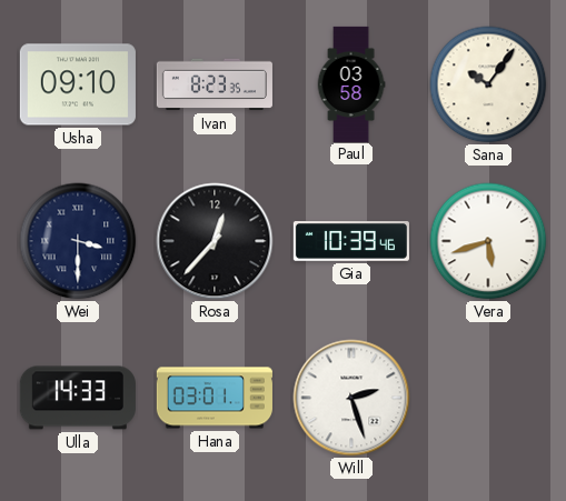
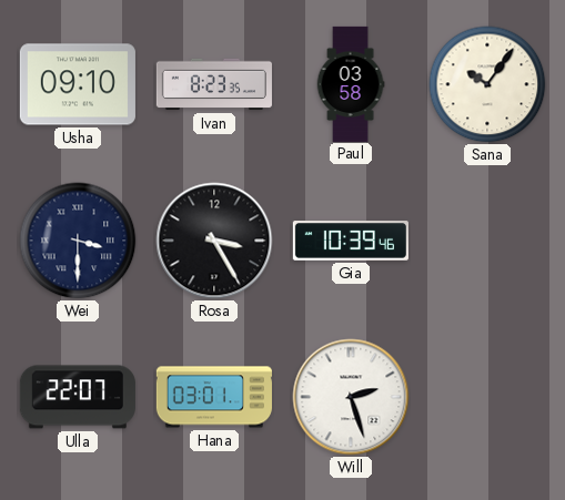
Rosa: 12:37 -> 3:25
Vera: 5:42 -> none
Ulla: 14:33 -> 22:07
